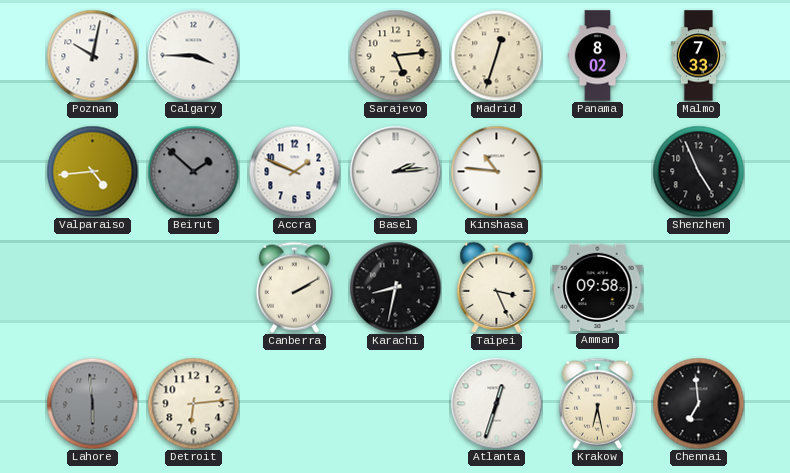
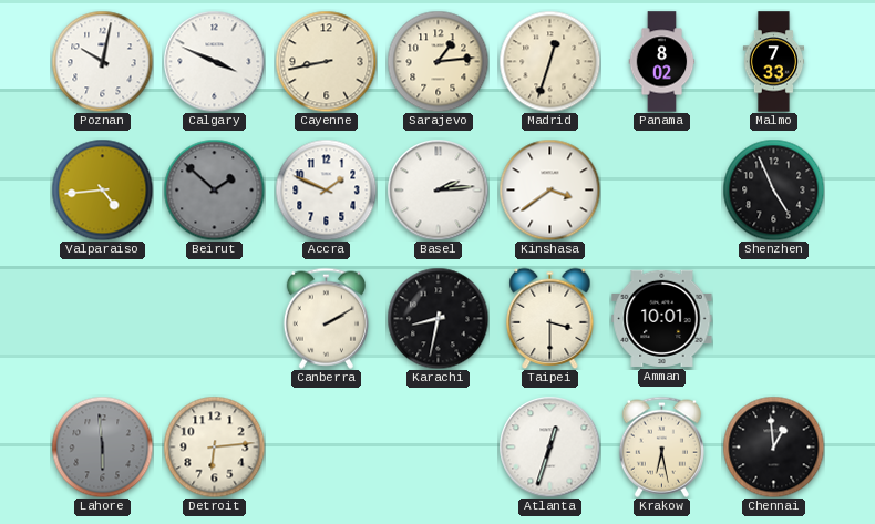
Calgary: 3:45 -> 3:49
Cayenne: none -> 8:43
Sarajevo: 5:14 -> 1:14
Kinshasa: 10:46 -> 3:39
Taipei: 3:26 -> 3:30
Amman: 09:58 -> 10:01
Chennai: 6:59 -> 12:59
